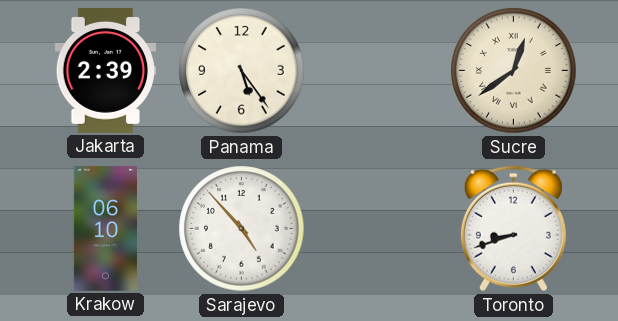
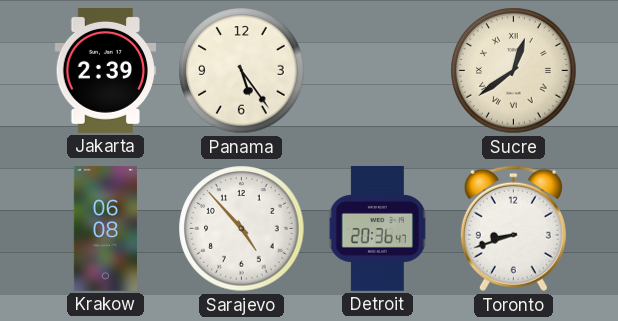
Krakow: 06:10 -> 06:08
Detroit: none -> 20:36
